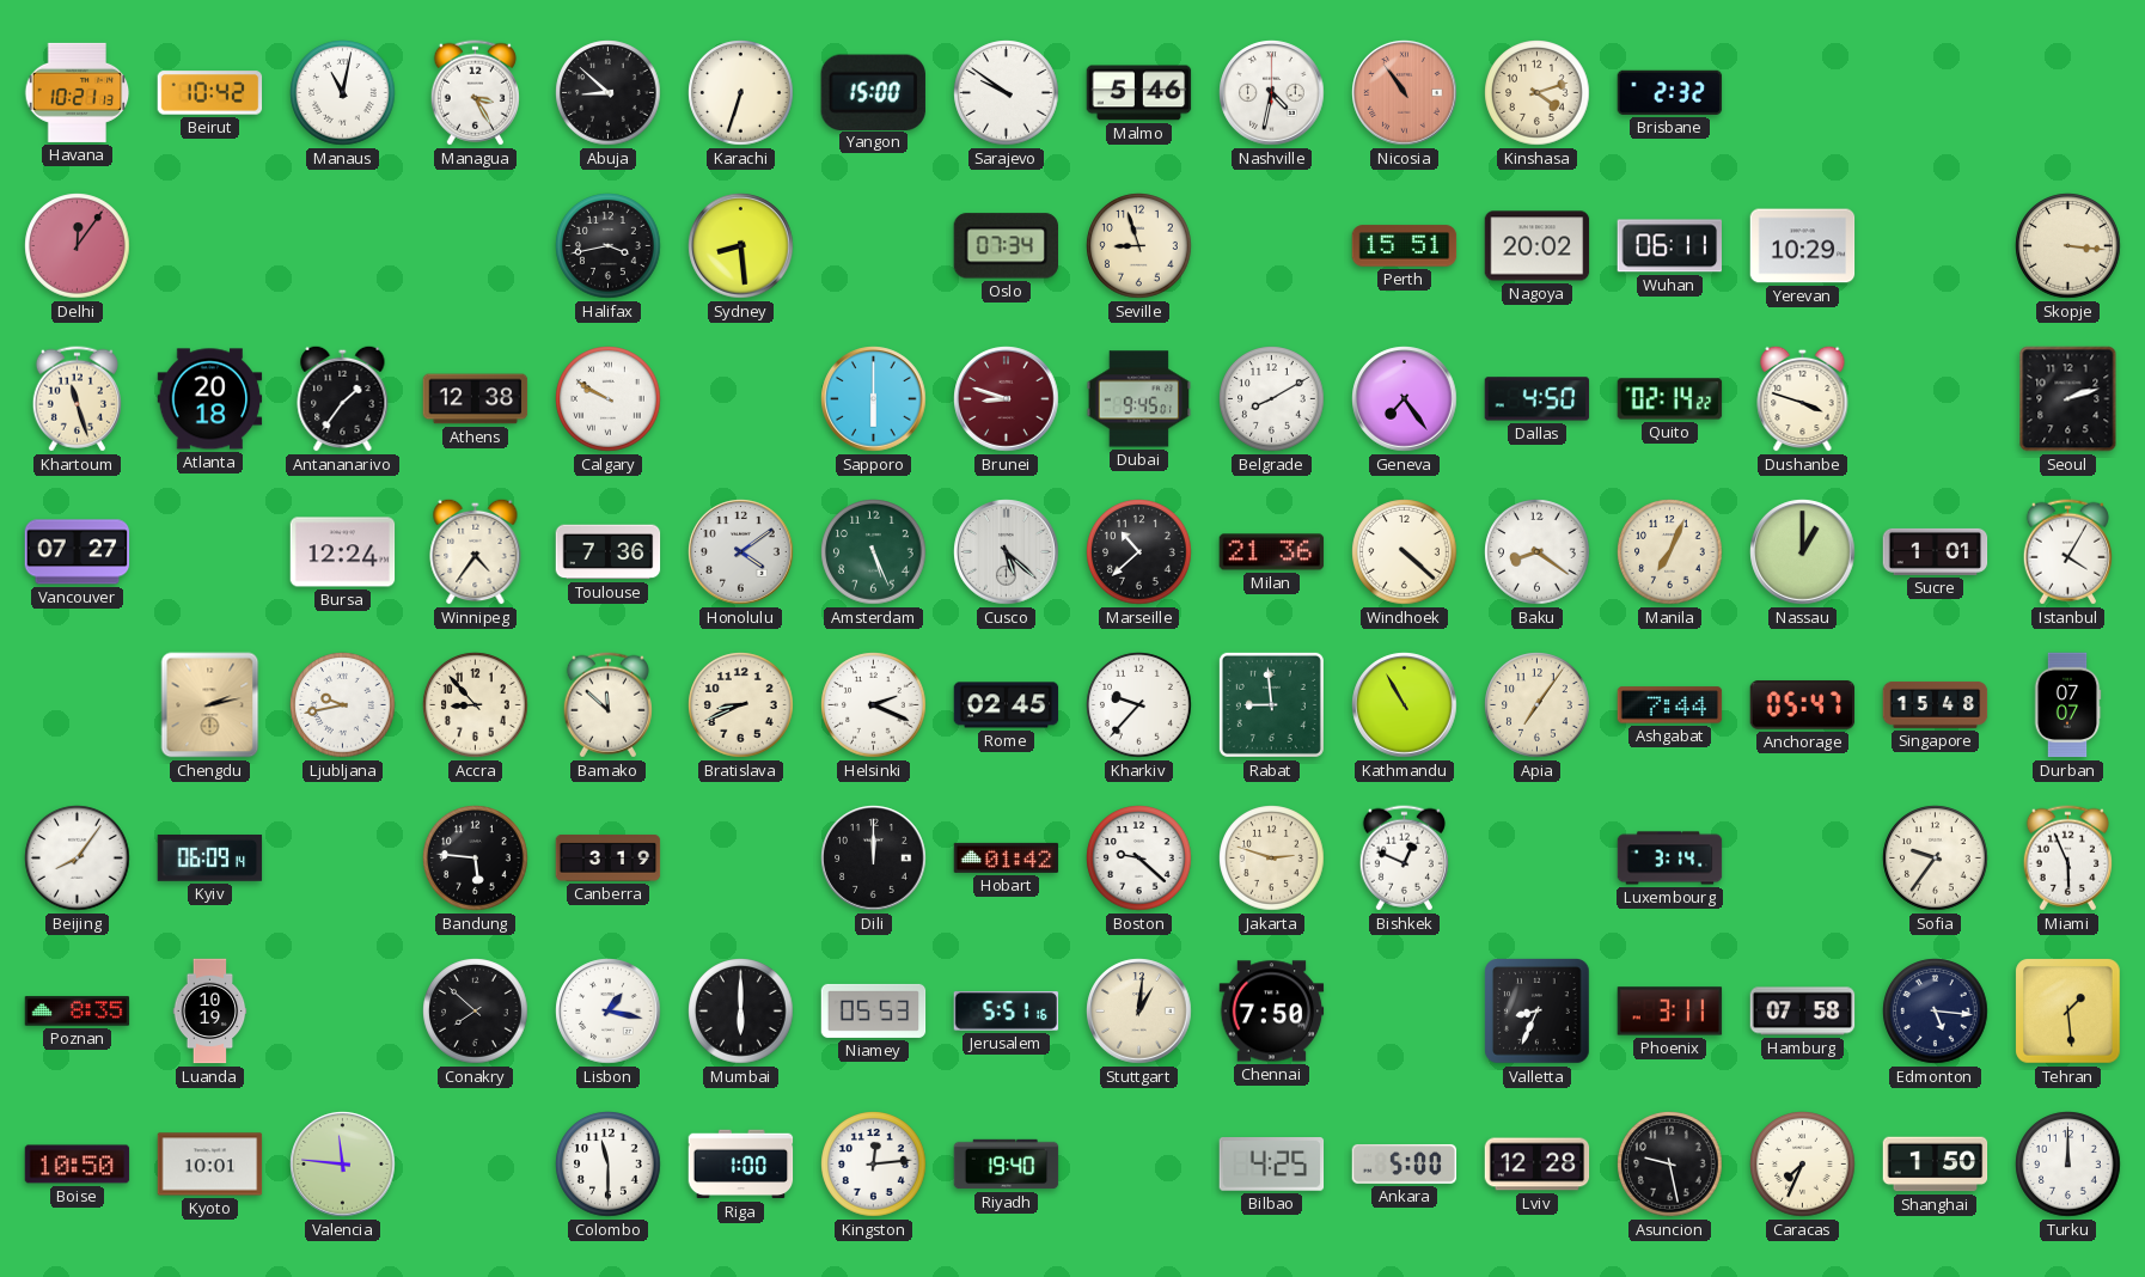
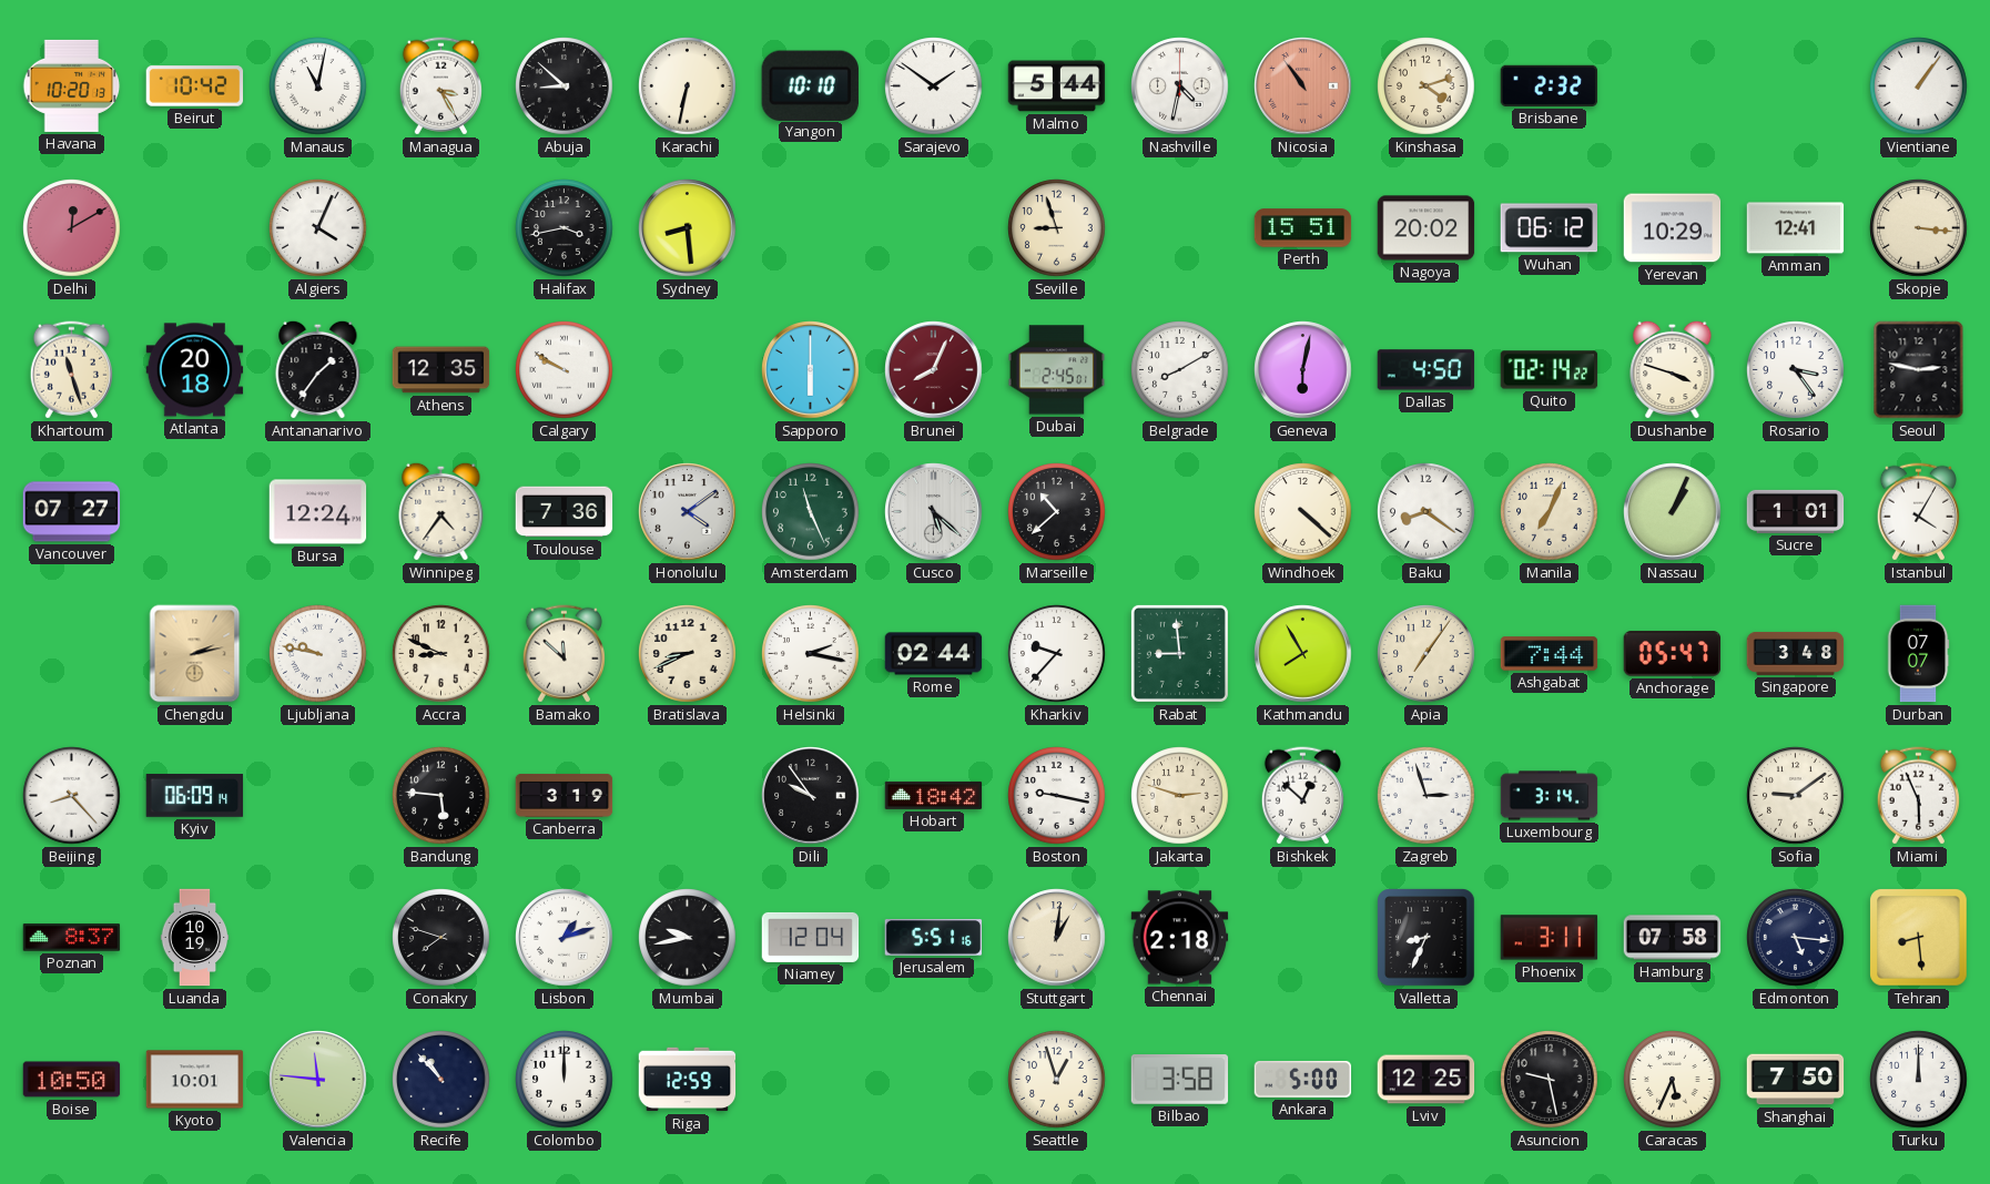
Havana: 10:21 -> 10:20
Karachi: 6:33 -> 6:32
Yangon: 15:00 -> 10:10
Sarajevo: 9:51 -> 1:51
Malmo: 5:46 -> 5:44
Vientiane: none -> 1:06
Delhi: 12:06 -> 12:10
Algiers: none -> 4:04
Oslo: 07:34 -> none
Wuhan: 06:11 -> 06:12
Amman: none -> 12:41
Athens: 12:38 -> 12:35
Brunei: 8:48 -> 8:04
Dubai: 9:45 -> 2:45
Geneva: 7:24 -> 6:02
Rosario: none -> 3:24
Seoul: 2:12 -> 2:47
Amsterdam: 5:26 -> 11:26
Milan: 21:36 -> none
Nassau: 1:00 -> 1:04
Ljubljana: 9:43 -> 9:47
Accra: 8:53 -> 8:49
Helsinki: 2:19 -> 2:17
Rome: 02:45 -> 02:44
Kathmandu: 10:55 -> 7:55
Singapore: 15:48 -> 3:48
Beijing: 8:06 -> 8:23
Dili: 12:00 -> 9:54
Hobart: 01:42 -> 18:42
Boston: 9:22 -> 9:17
Bishkek: 12:49 -> 12:52
Zagreb: none -> 2:57
Sofia: 9:36 -> 9:09
Poznan: 8:35 -> 8:37
Conakry: 7:52 -> 7:48
Lisbon: 1:17 -> 1:12
Mumbai: 6:00 -> 9:43
Niamey: 05:53 -> 12:04
Chennai: 7:50 -> 2:18
Tehran: 1:29 -> 8:29
Recife: none -> 10:53
Colombo: 11:30 -> 12:00
Riga: 1:00 -> 12:59
Kingston: 12:14 -> none
Riyadh: 19:40 -> none
Seattle: none -> 12:57
Bilbao: 4:25 -> 3:58
Lviv: 12:28 -> 12:25
Caracas: 7:34 -> 5:34
Shanghai: 1:50 -> 7:50
